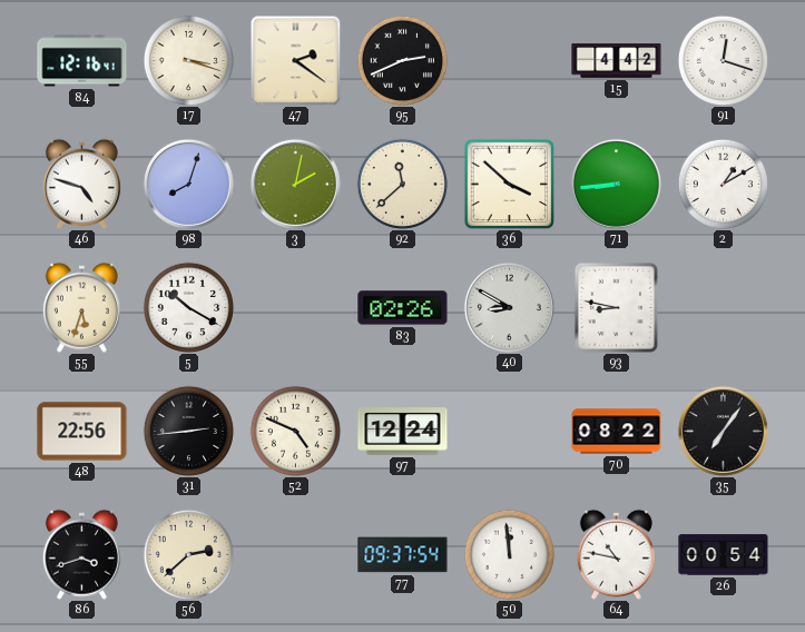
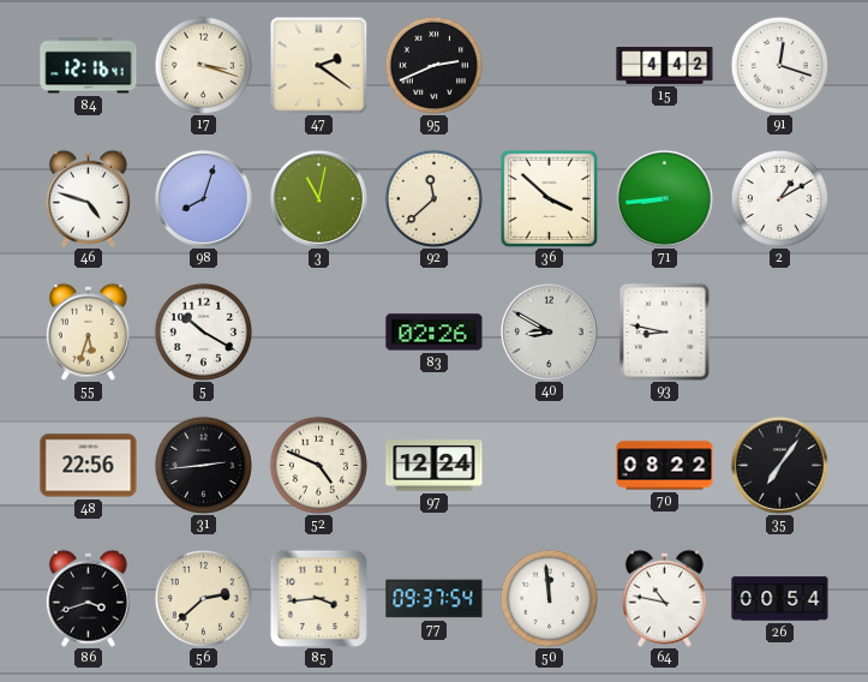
3: 2:02 -> 11:02
85: none -> 3:44
